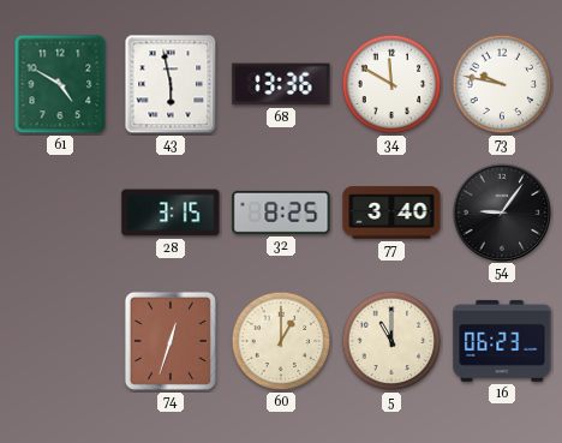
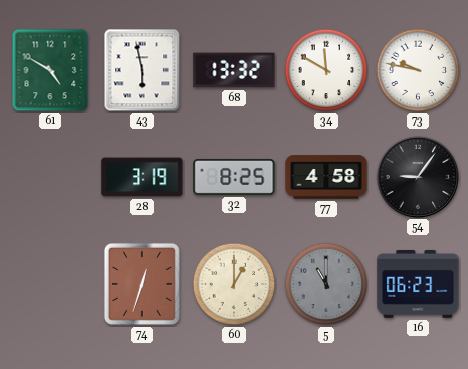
68: 13:36 -> 13:32
28: 3:15 -> 3:19
77: 3:40 -> 4:58
5 dial: cream -> grey
